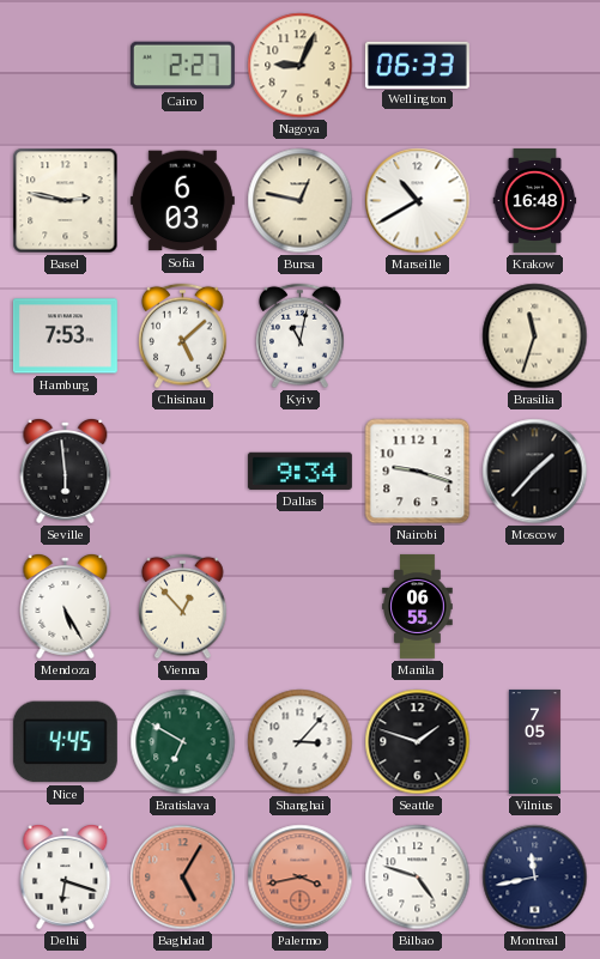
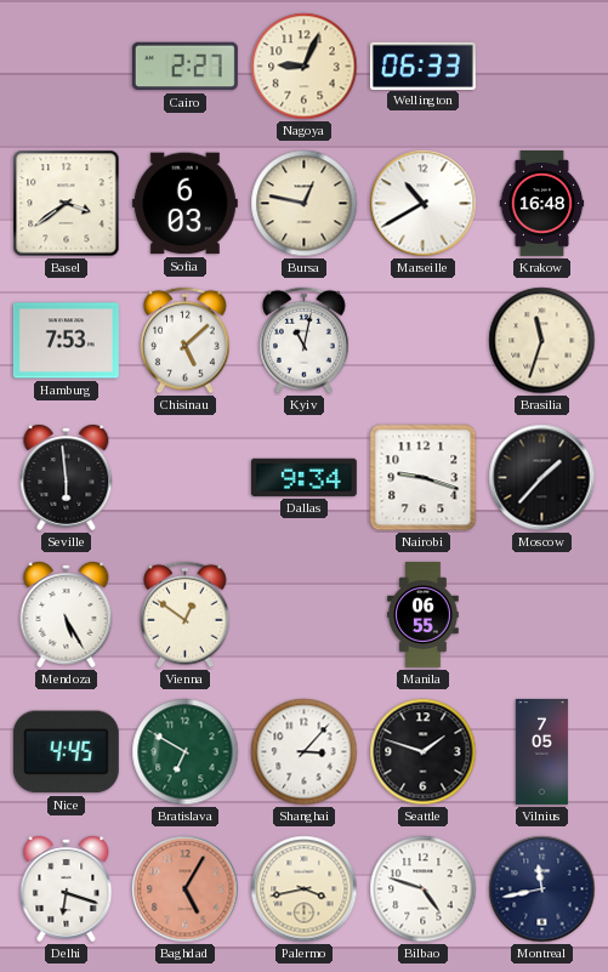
Basel: 2:47 -> 3:39
Vienna: 12:53 -> 12:51
Palermo dial: salmon -> cream
